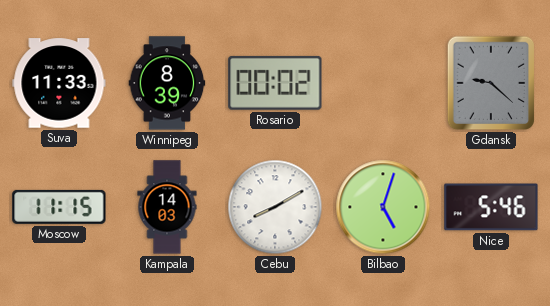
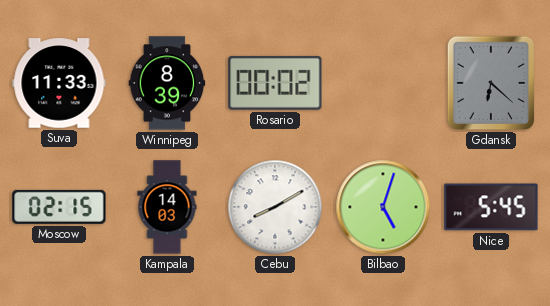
Gdansk: 9:22 -> 6:22
Moscow: 11:15 -> 02:15
Nice: 5:46 -> 5:45
